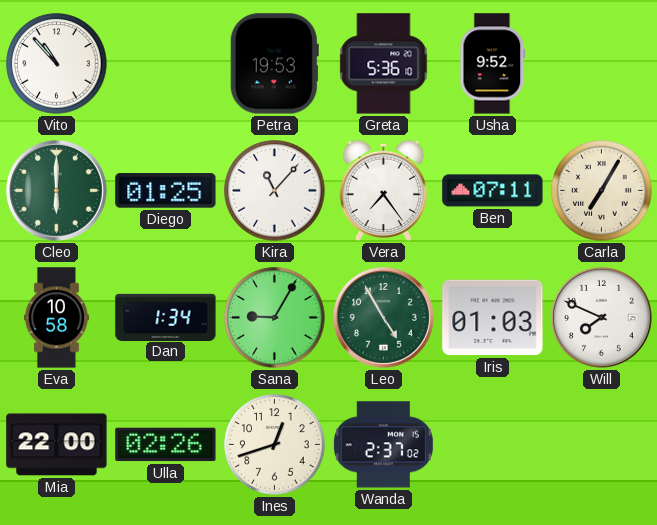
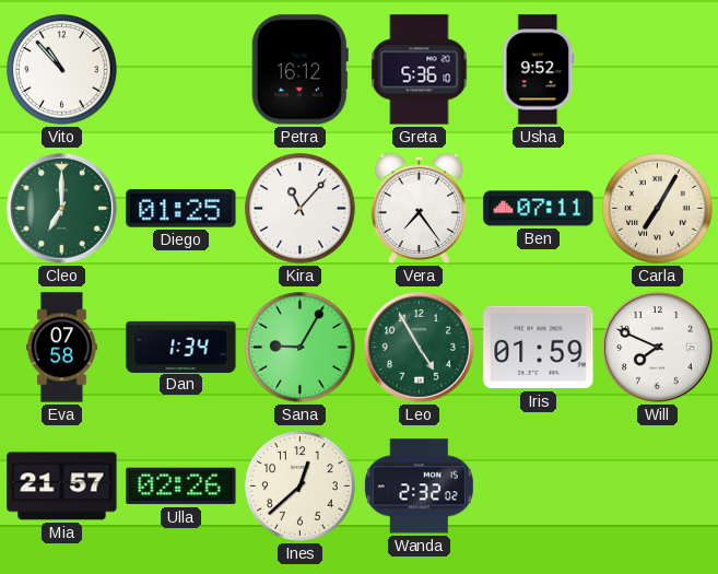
Petra: 19:53 -> 16:12
Cleo: 6:00 -> 7:00
Eva: 10:58 -> 07:58
Iris: 01:03 -> 01:59
Mia: 22:00 -> 21:57
Ines: 12:42 -> 12:38
Wanda: 2:37 -> 2:32
